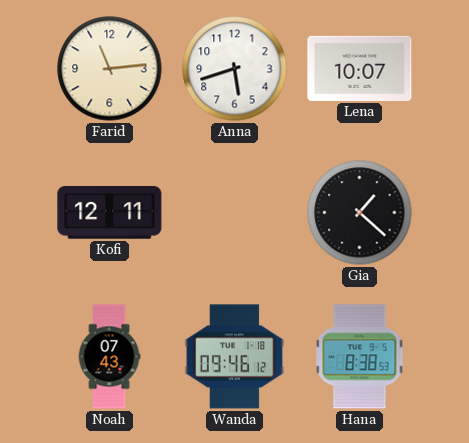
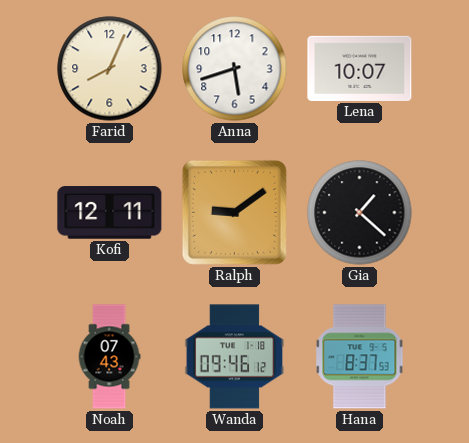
Farid: 11:14 -> 8:04
Ralph: none -> 9:09
Hana: 8:38 -> 8:37
